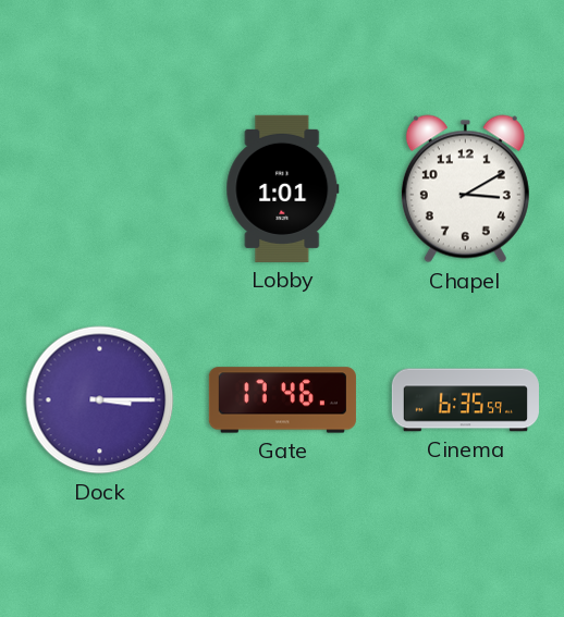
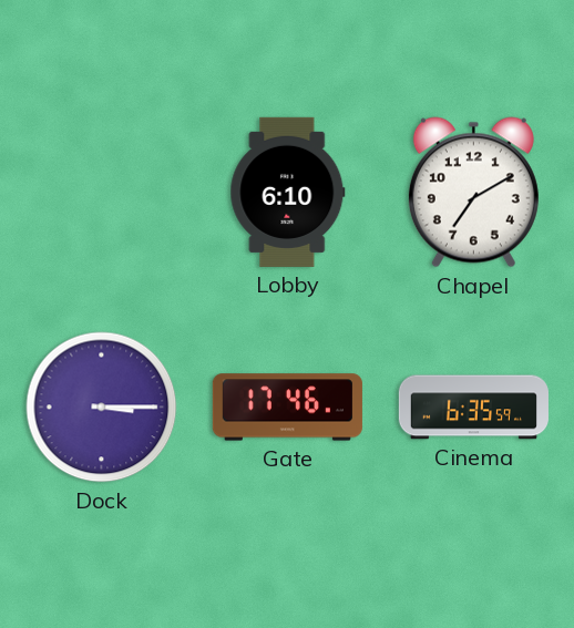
Lobby: 1:01 -> 6:10
Chapel: 3:10 -> 7:10
